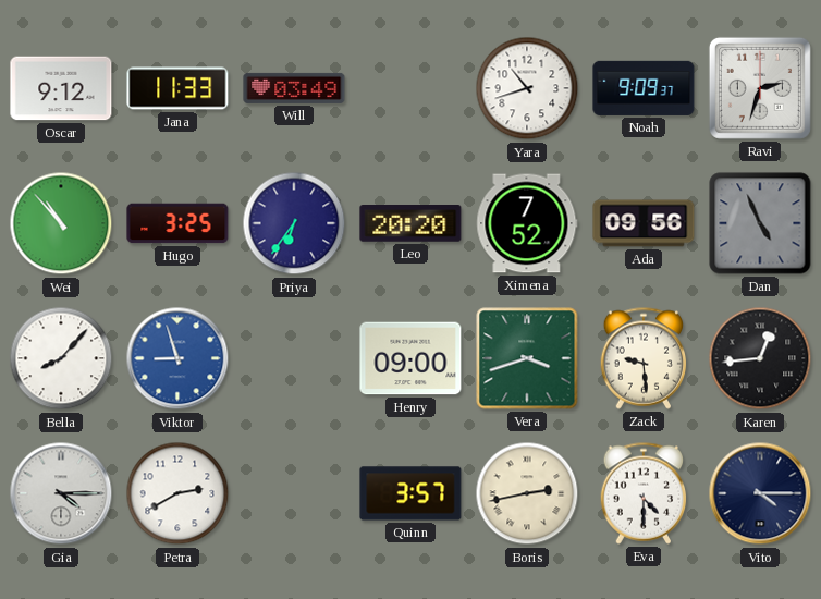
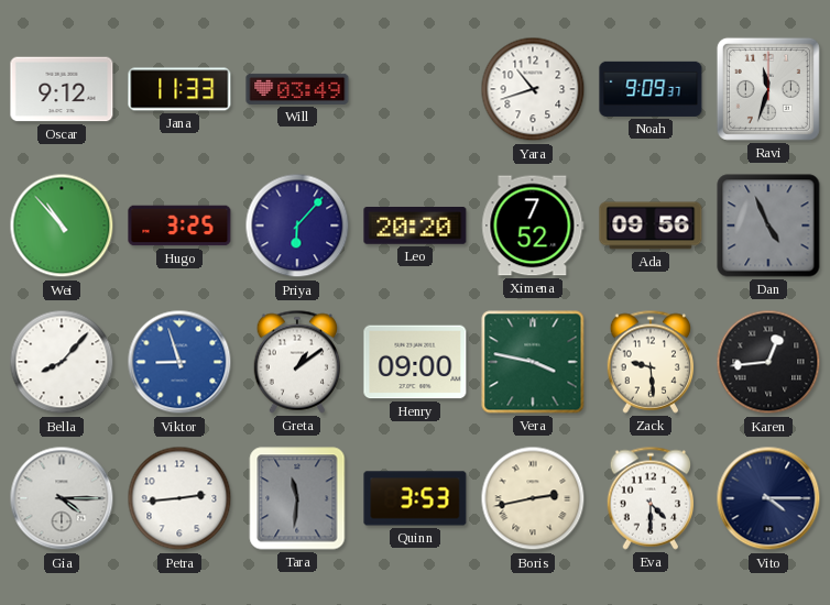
Ravi: 2:33 -> 11:33
Priya: 6:36 -> 6:07
Greta: none -> 1:09
Vera: 3:42 -> 3:47
Petra: 2:40 -> 2:44
Tara: none -> 11:31
Quinn: 3:57 -> 3:53
